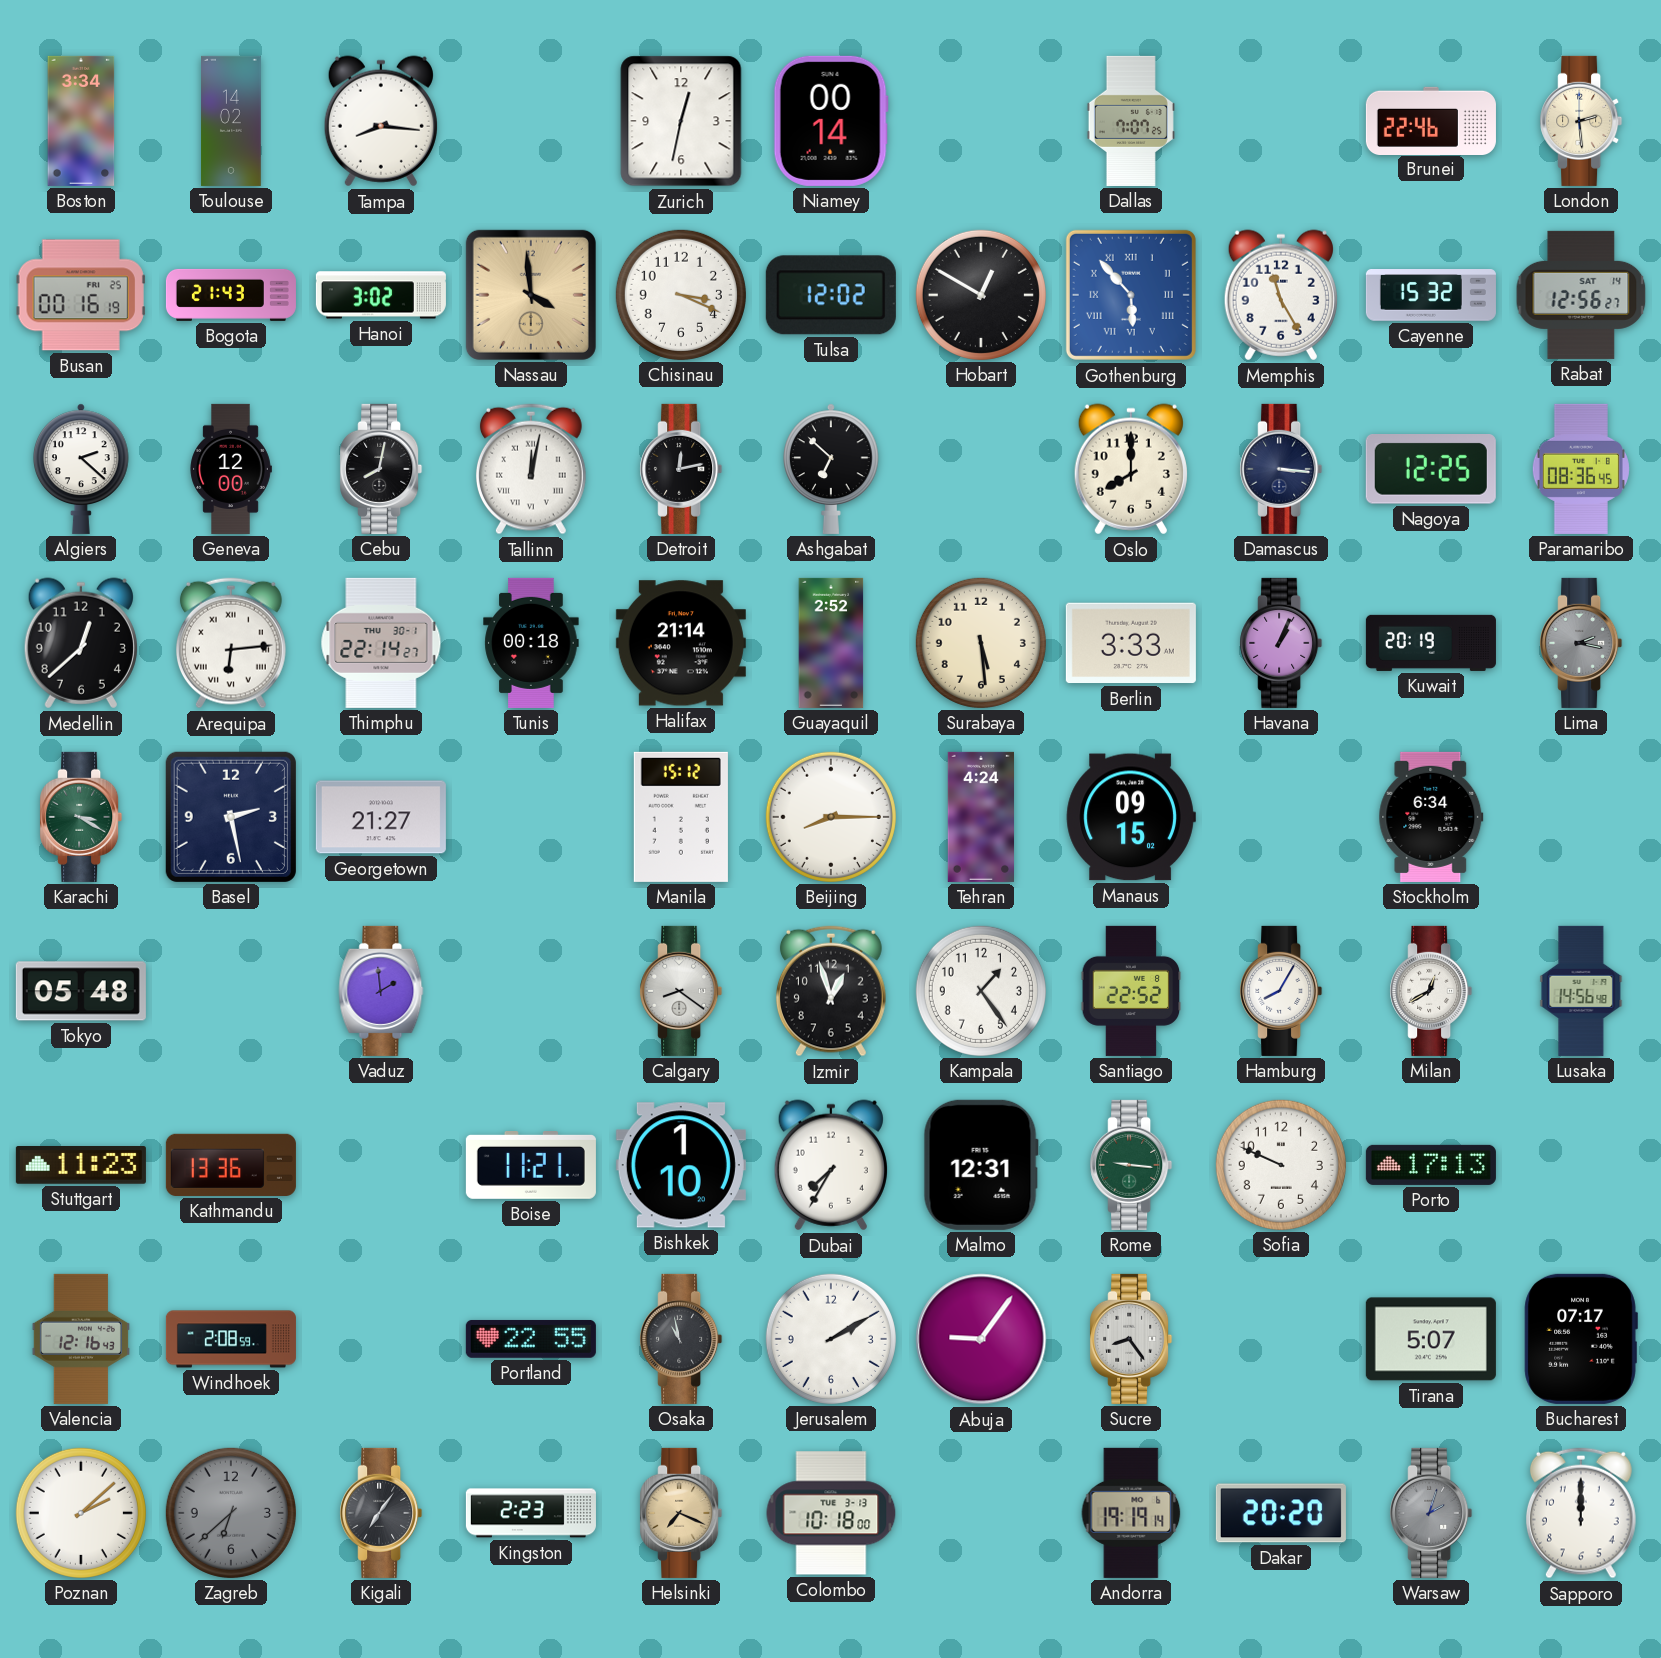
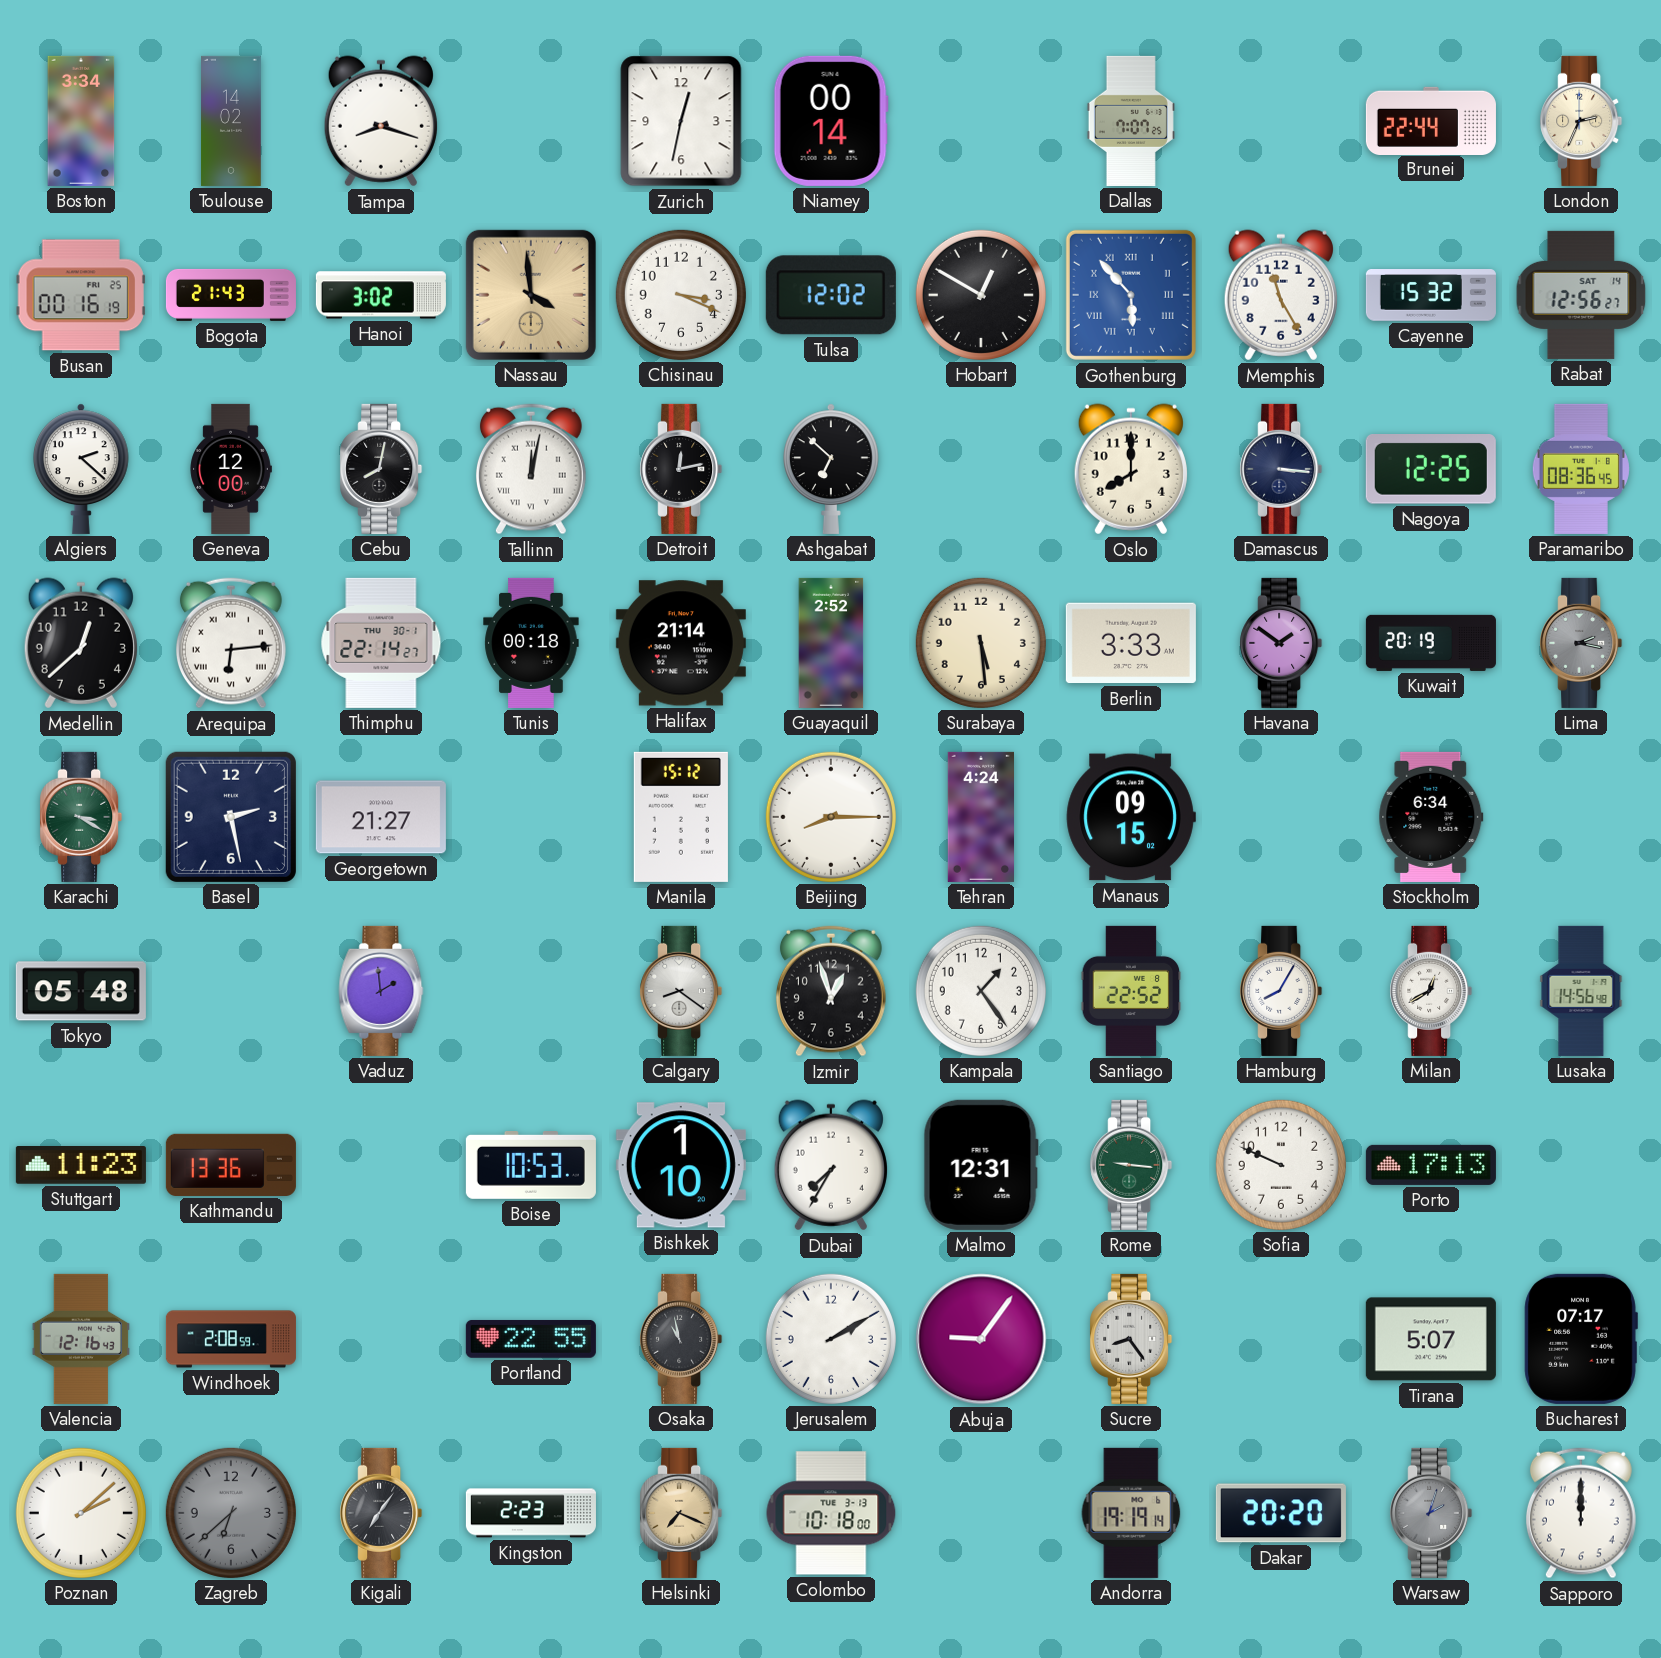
Tampa: 8:16 -> 8:18
Brunei: 22:46 -> 22:44
London: 2:29 -> 2:34
Havana: 1:04 -> 1:51
Boise: 11:21 -> 10:53
